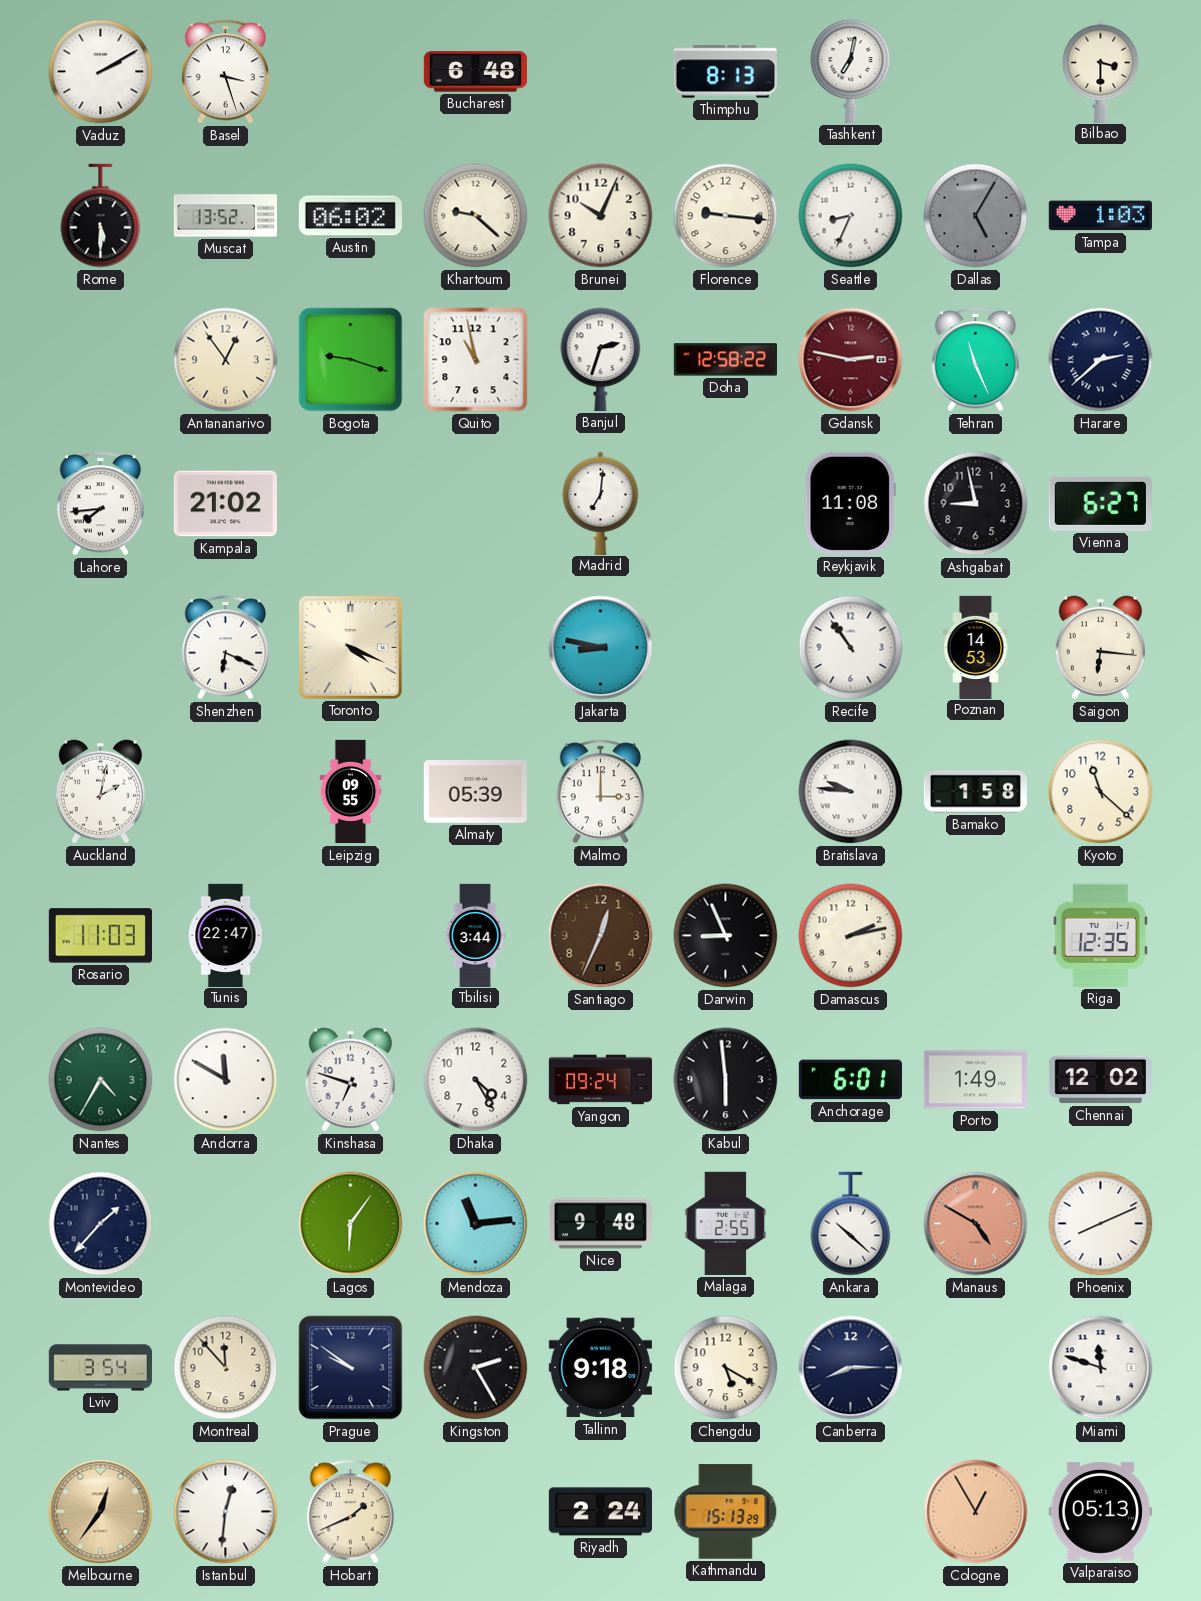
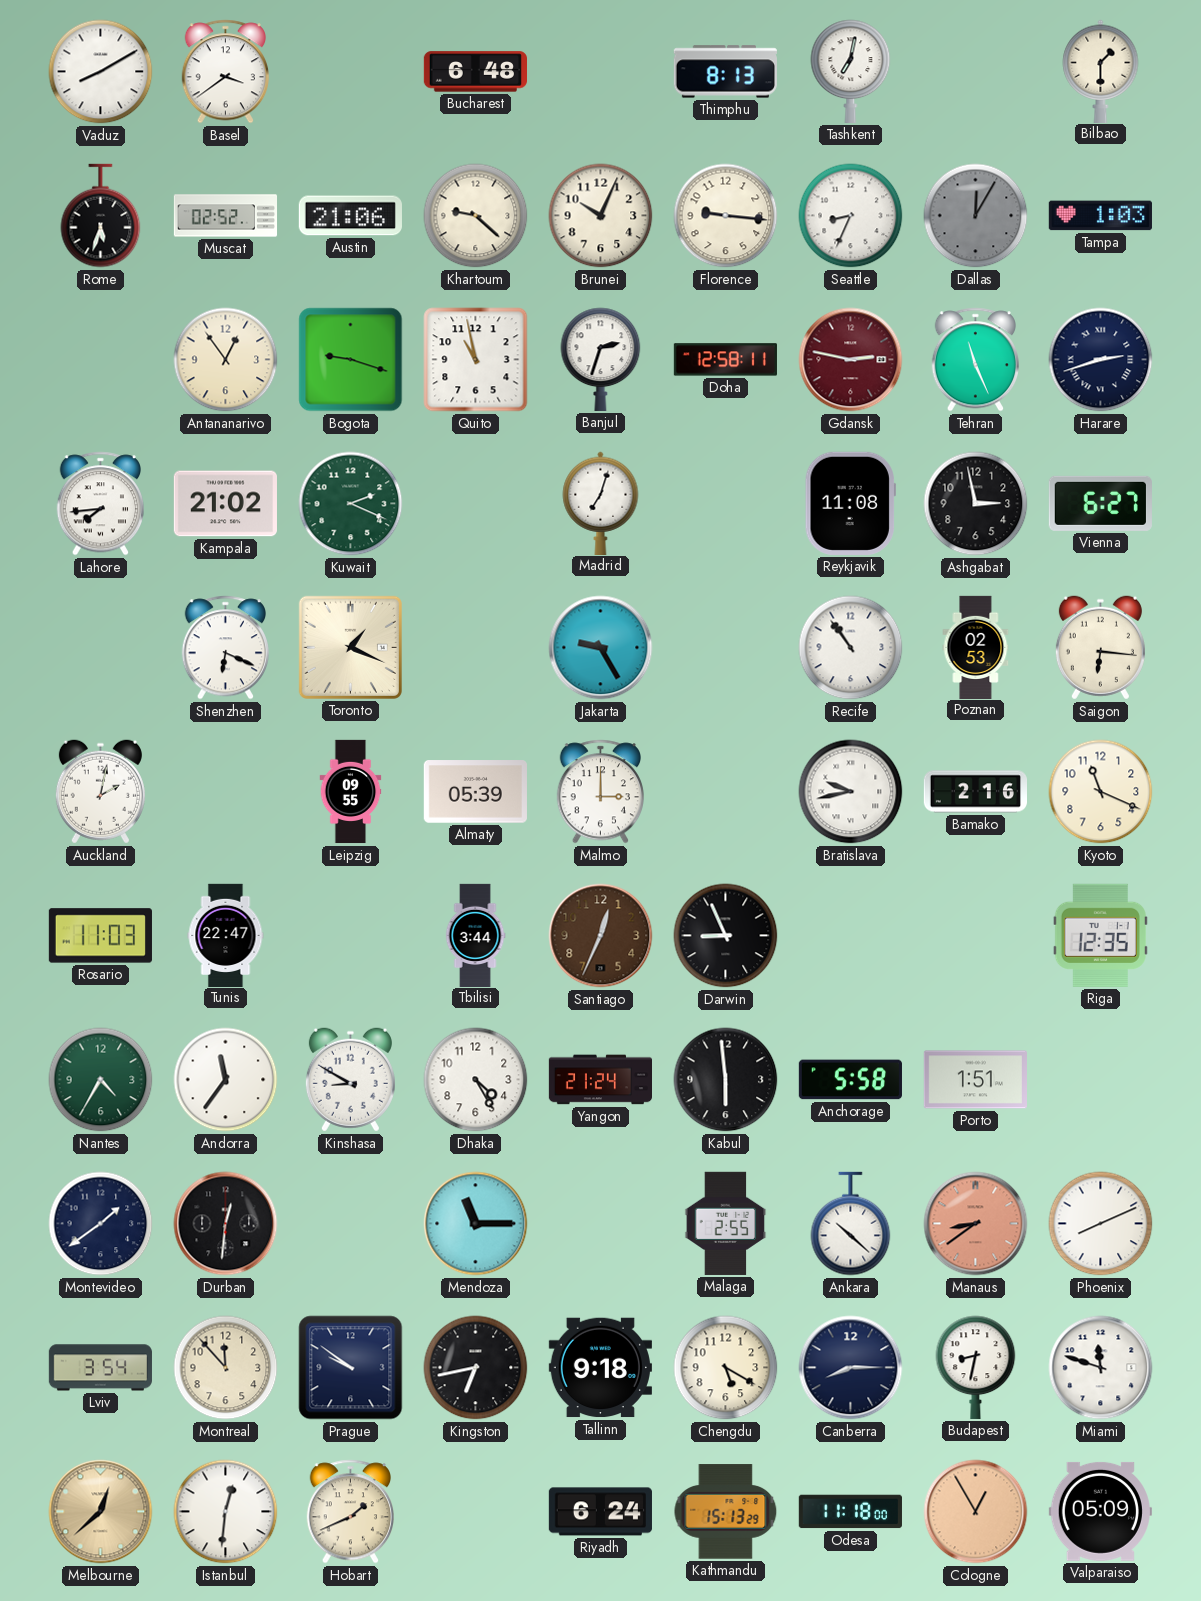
Vaduz: 2:10 -> 8:10
Basel: 3:27 -> 3:39
Bilbao: 3:30 -> 1:30
Rome: 5:30 -> 5:33
Muscat: 13:52 -> 02:52
Austin: 06:02 -> 21:06
Dallas: 5:05 -> 12:05
Doha: 12:58:22 -> 12:58:11
Harare: 2:38 -> 2:42
Kuwait: none -> 2:19
Madrid: 7:01 -> 7:03
Ashgabat: 8:58 -> 2:58
Toronto: 4:19 -> 1:19
Jakarta: 8:47 -> 9:25
Poznan: 14:53 -> 02:53
Bratislava: 9:46 -> 9:43
Bamako: 1:58 -> 2:16
Kyoto: 11:22 -> 11:19
Damascus: 2:13 -> none
Andorra: 11:50 -> 11:36
Kinshasa: 6:48 -> 8:50
Yangon: 09:24 -> 21:24
Anchorage: 6:01 -> 5:58
Porto: 1:49 -> 1:51
Chennai: 12:02 -> none
Montevideo: 1:37 -> 1:39
Durban: none -> 12:31
Lagos: 6:06 -> none
Mendoza: 11:14 -> 11:15
Nice: 9:48 -> none
Manaus: 4:50 -> 8:39
Kingston: 2:25 -> 6:43
Budapest: none -> 8:32
Melbourne: 12:36 -> 12:38
Riyadh: 2:24 -> 6:24
Odesa: none -> 11:18
Valparaiso: 05:13 -> 05:09
